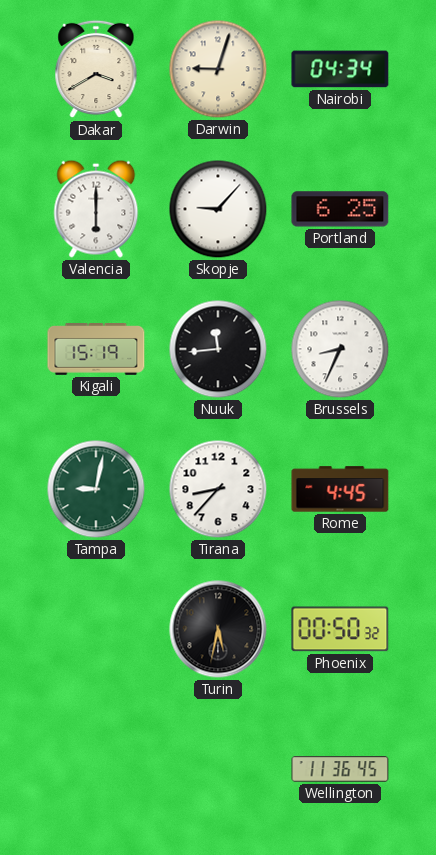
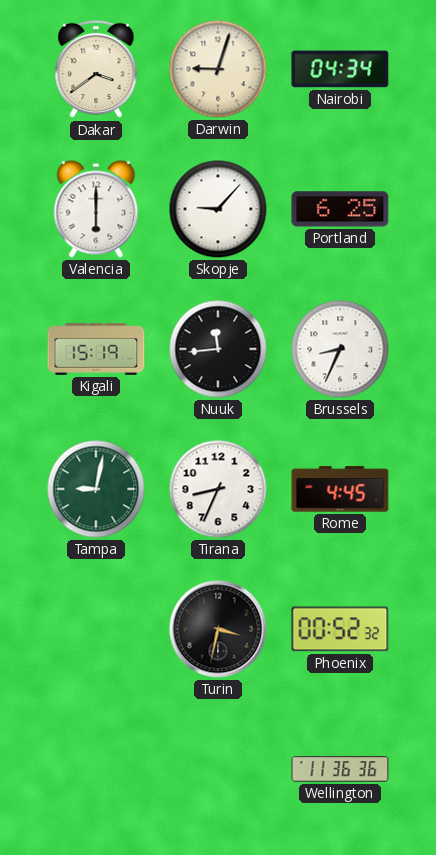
Dakar: 3:40 -> 3:39
Tirana: 8:37 -> 8:34
Turin: 5:32 -> 3:32
Phoenix: 00:50 -> 00:52
Wellington: 11:36:45 -> 11:36:36
